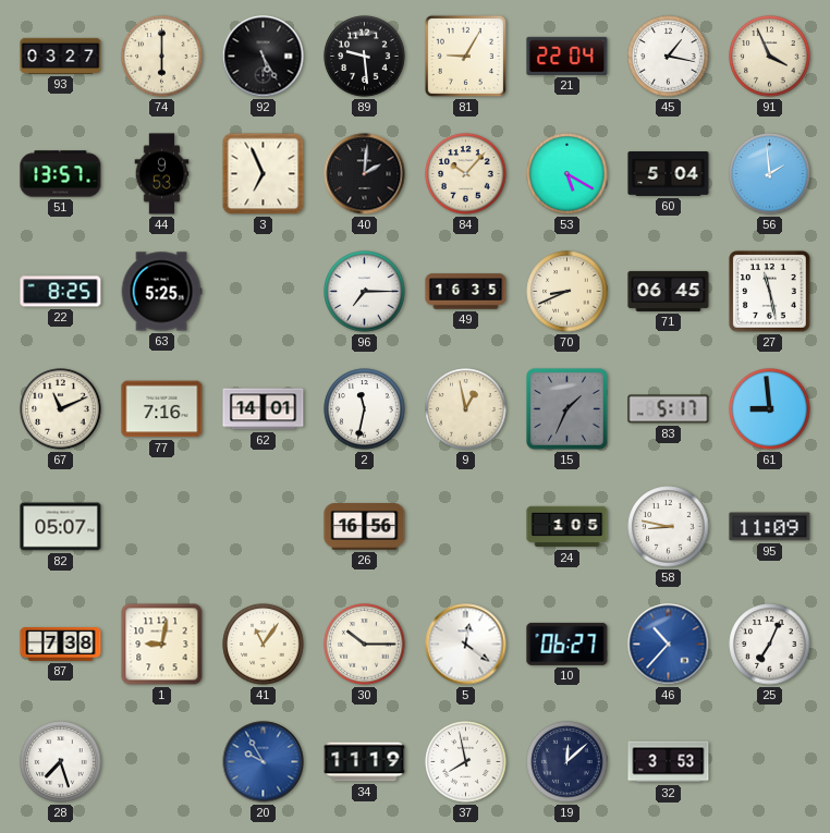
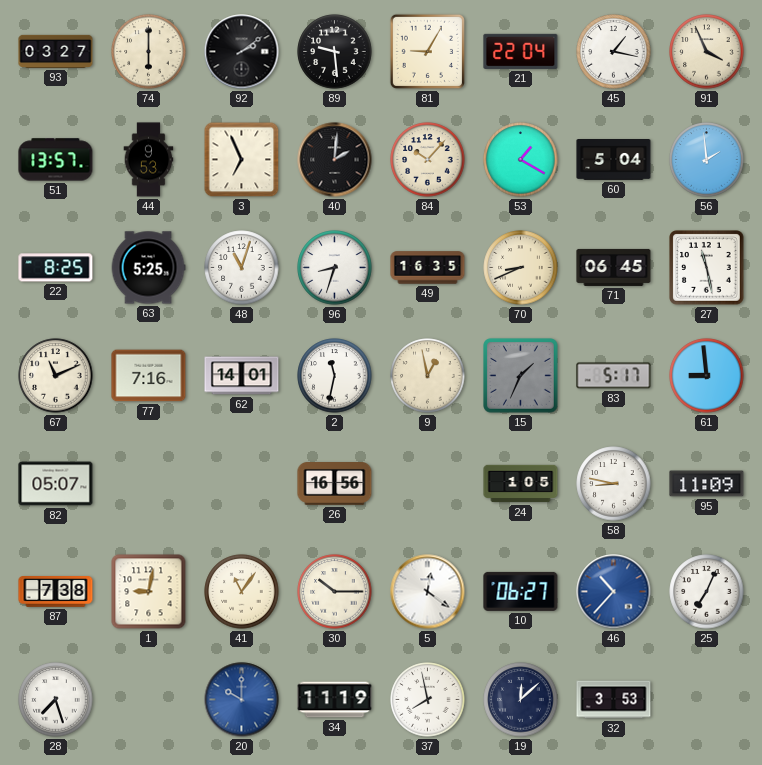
92: 5:25 -> 2:09
53: 5:20 -> 1:20
48: none -> 11:03
96: 7:15 -> 8:33
20: 9:55 -> 10:00
